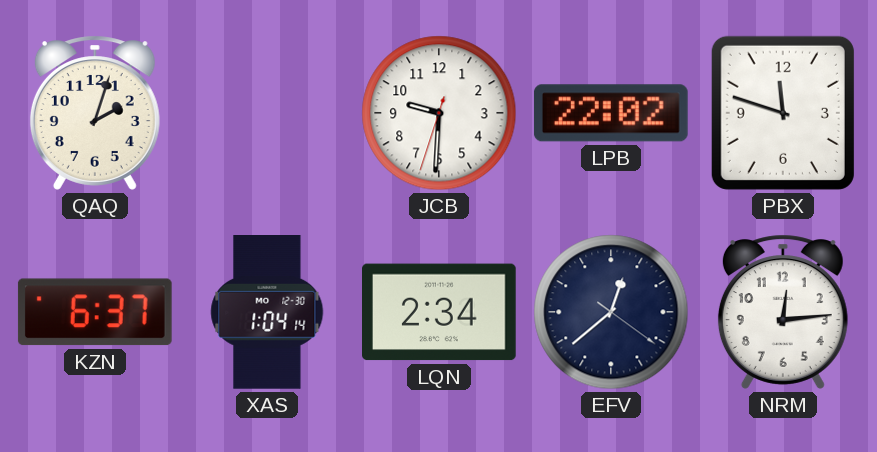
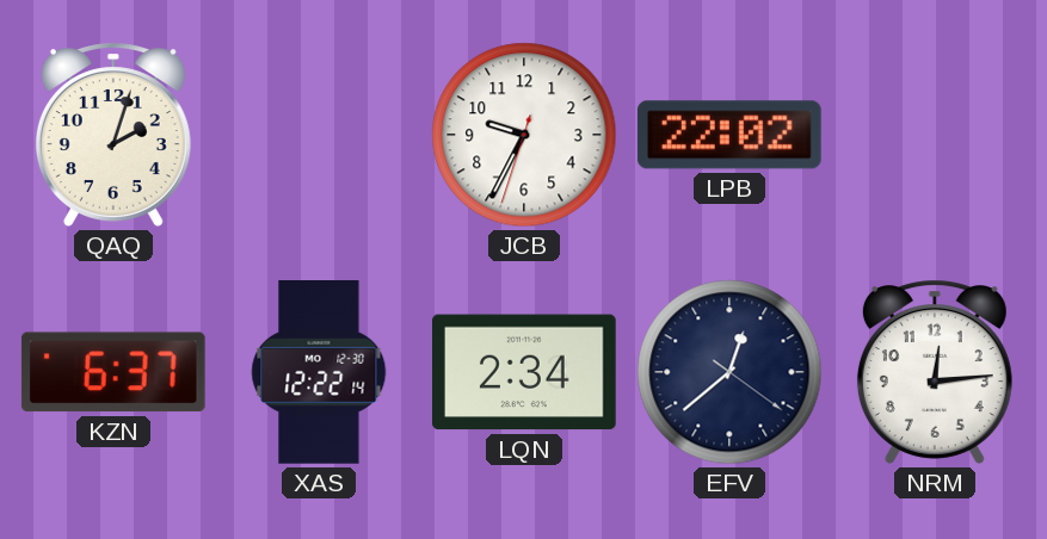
JCB: 9:30 -> 9:34
PBX: 11:48 -> none
XAS: 1:04 -> 12:22
